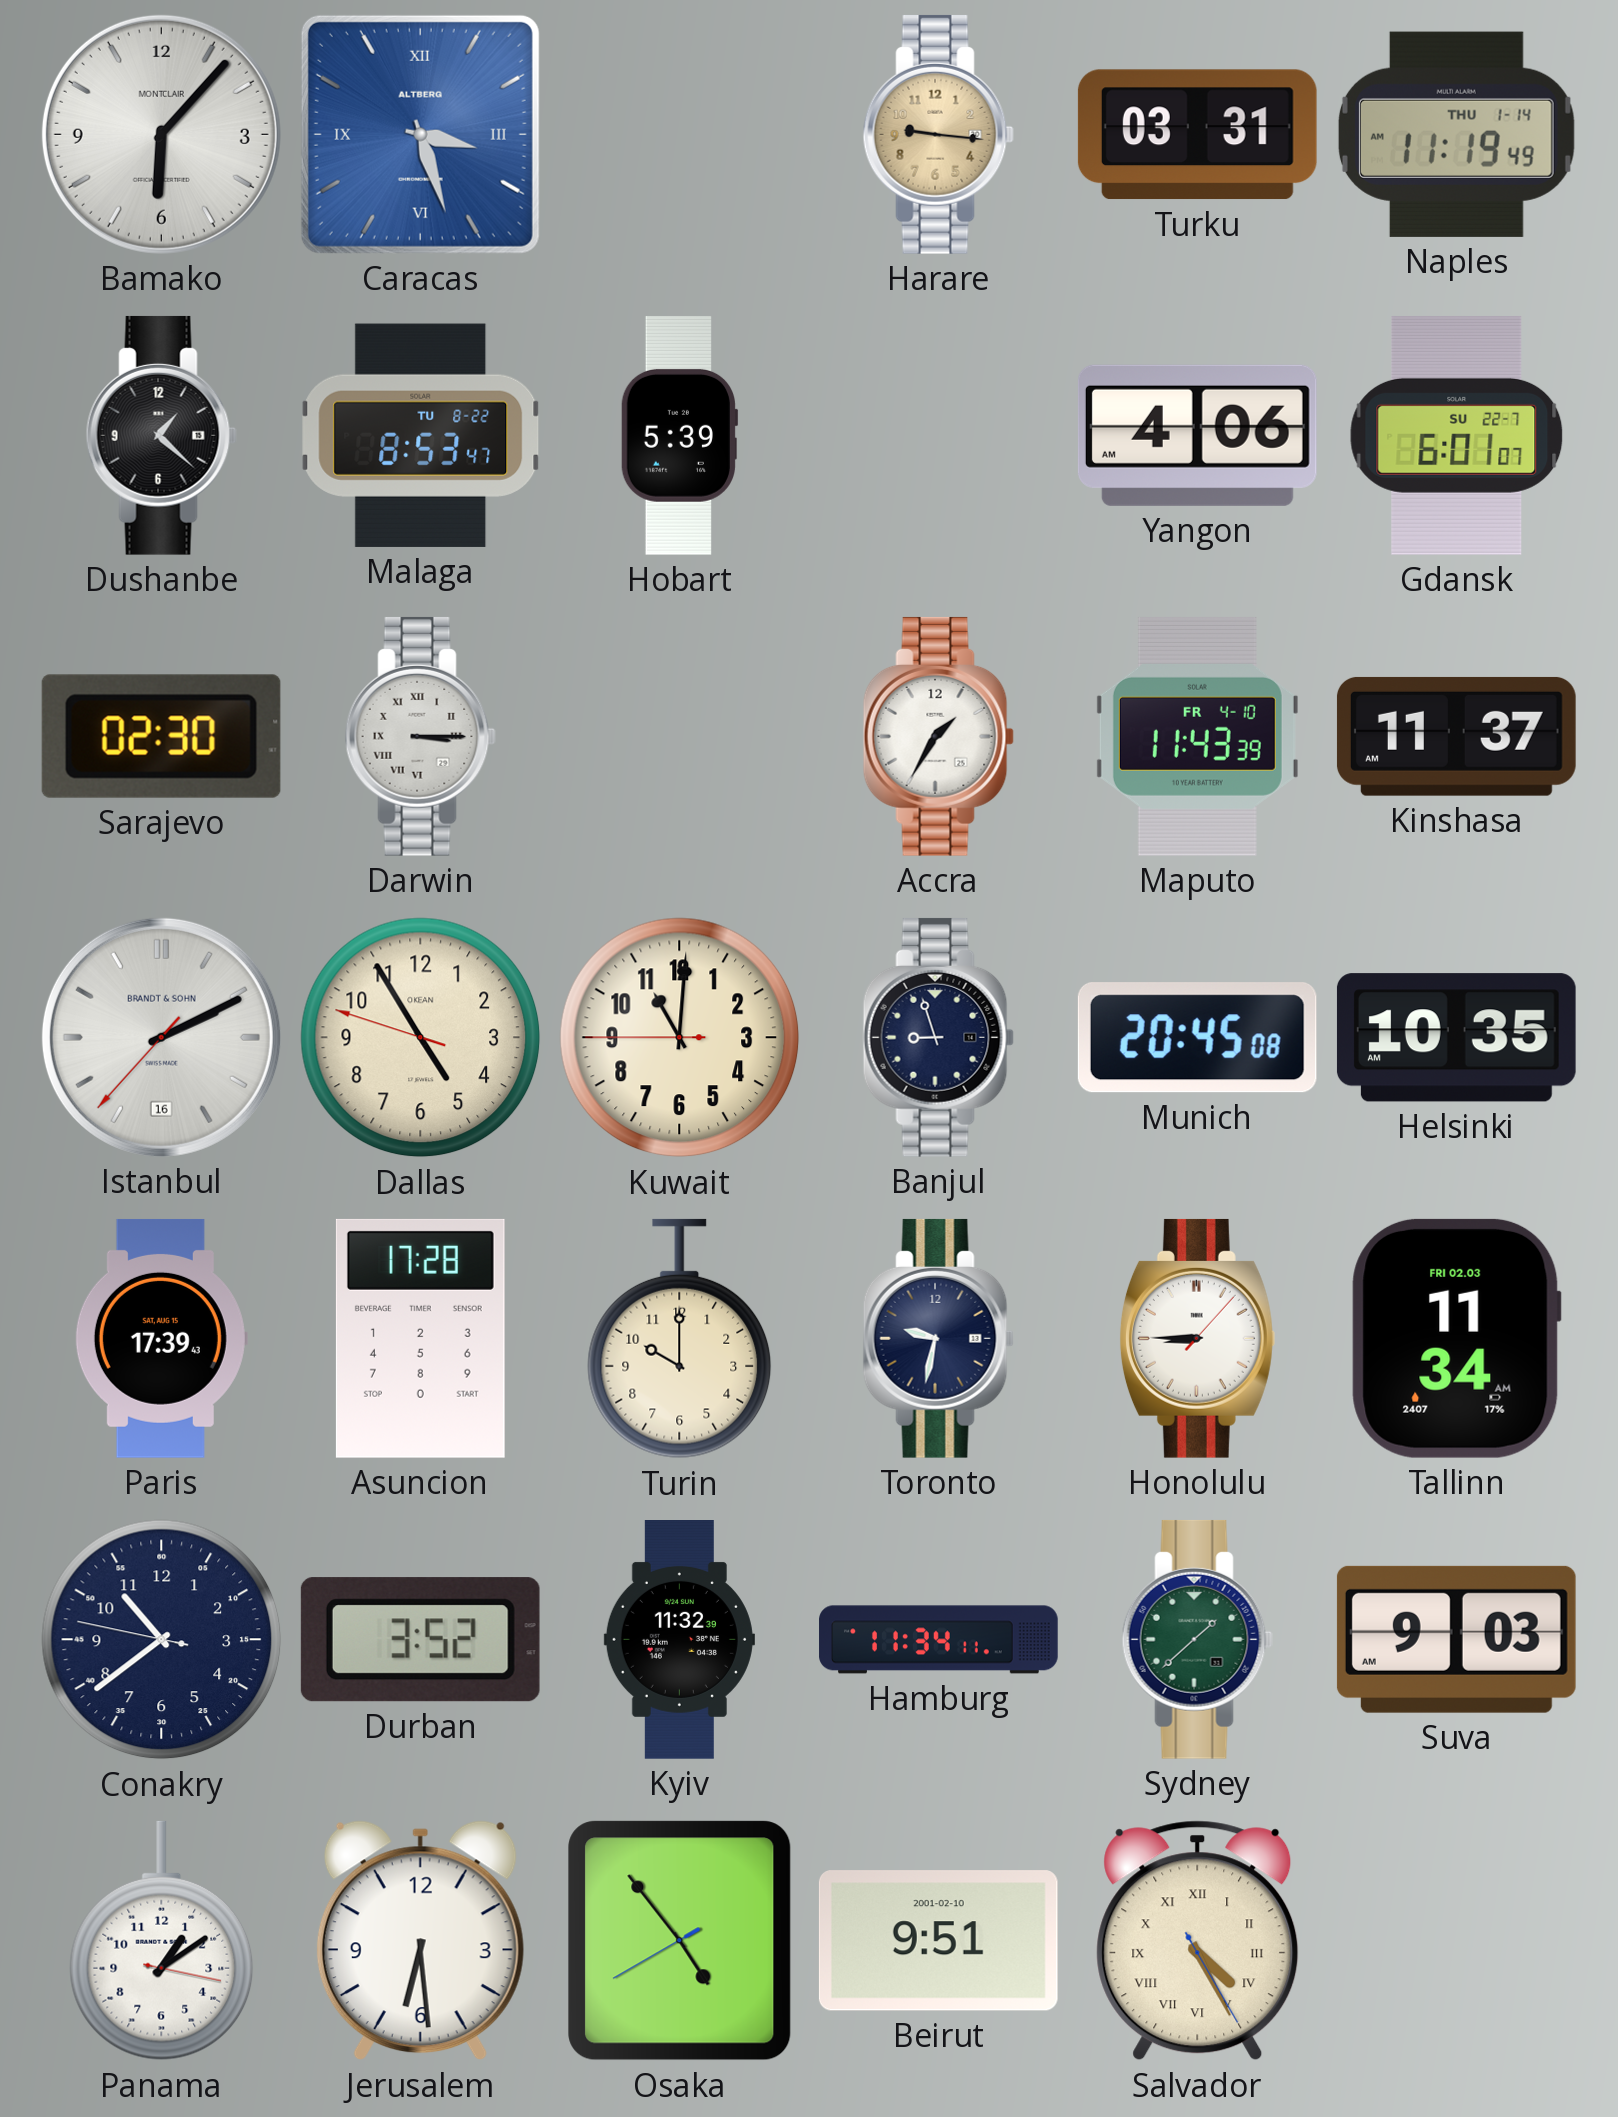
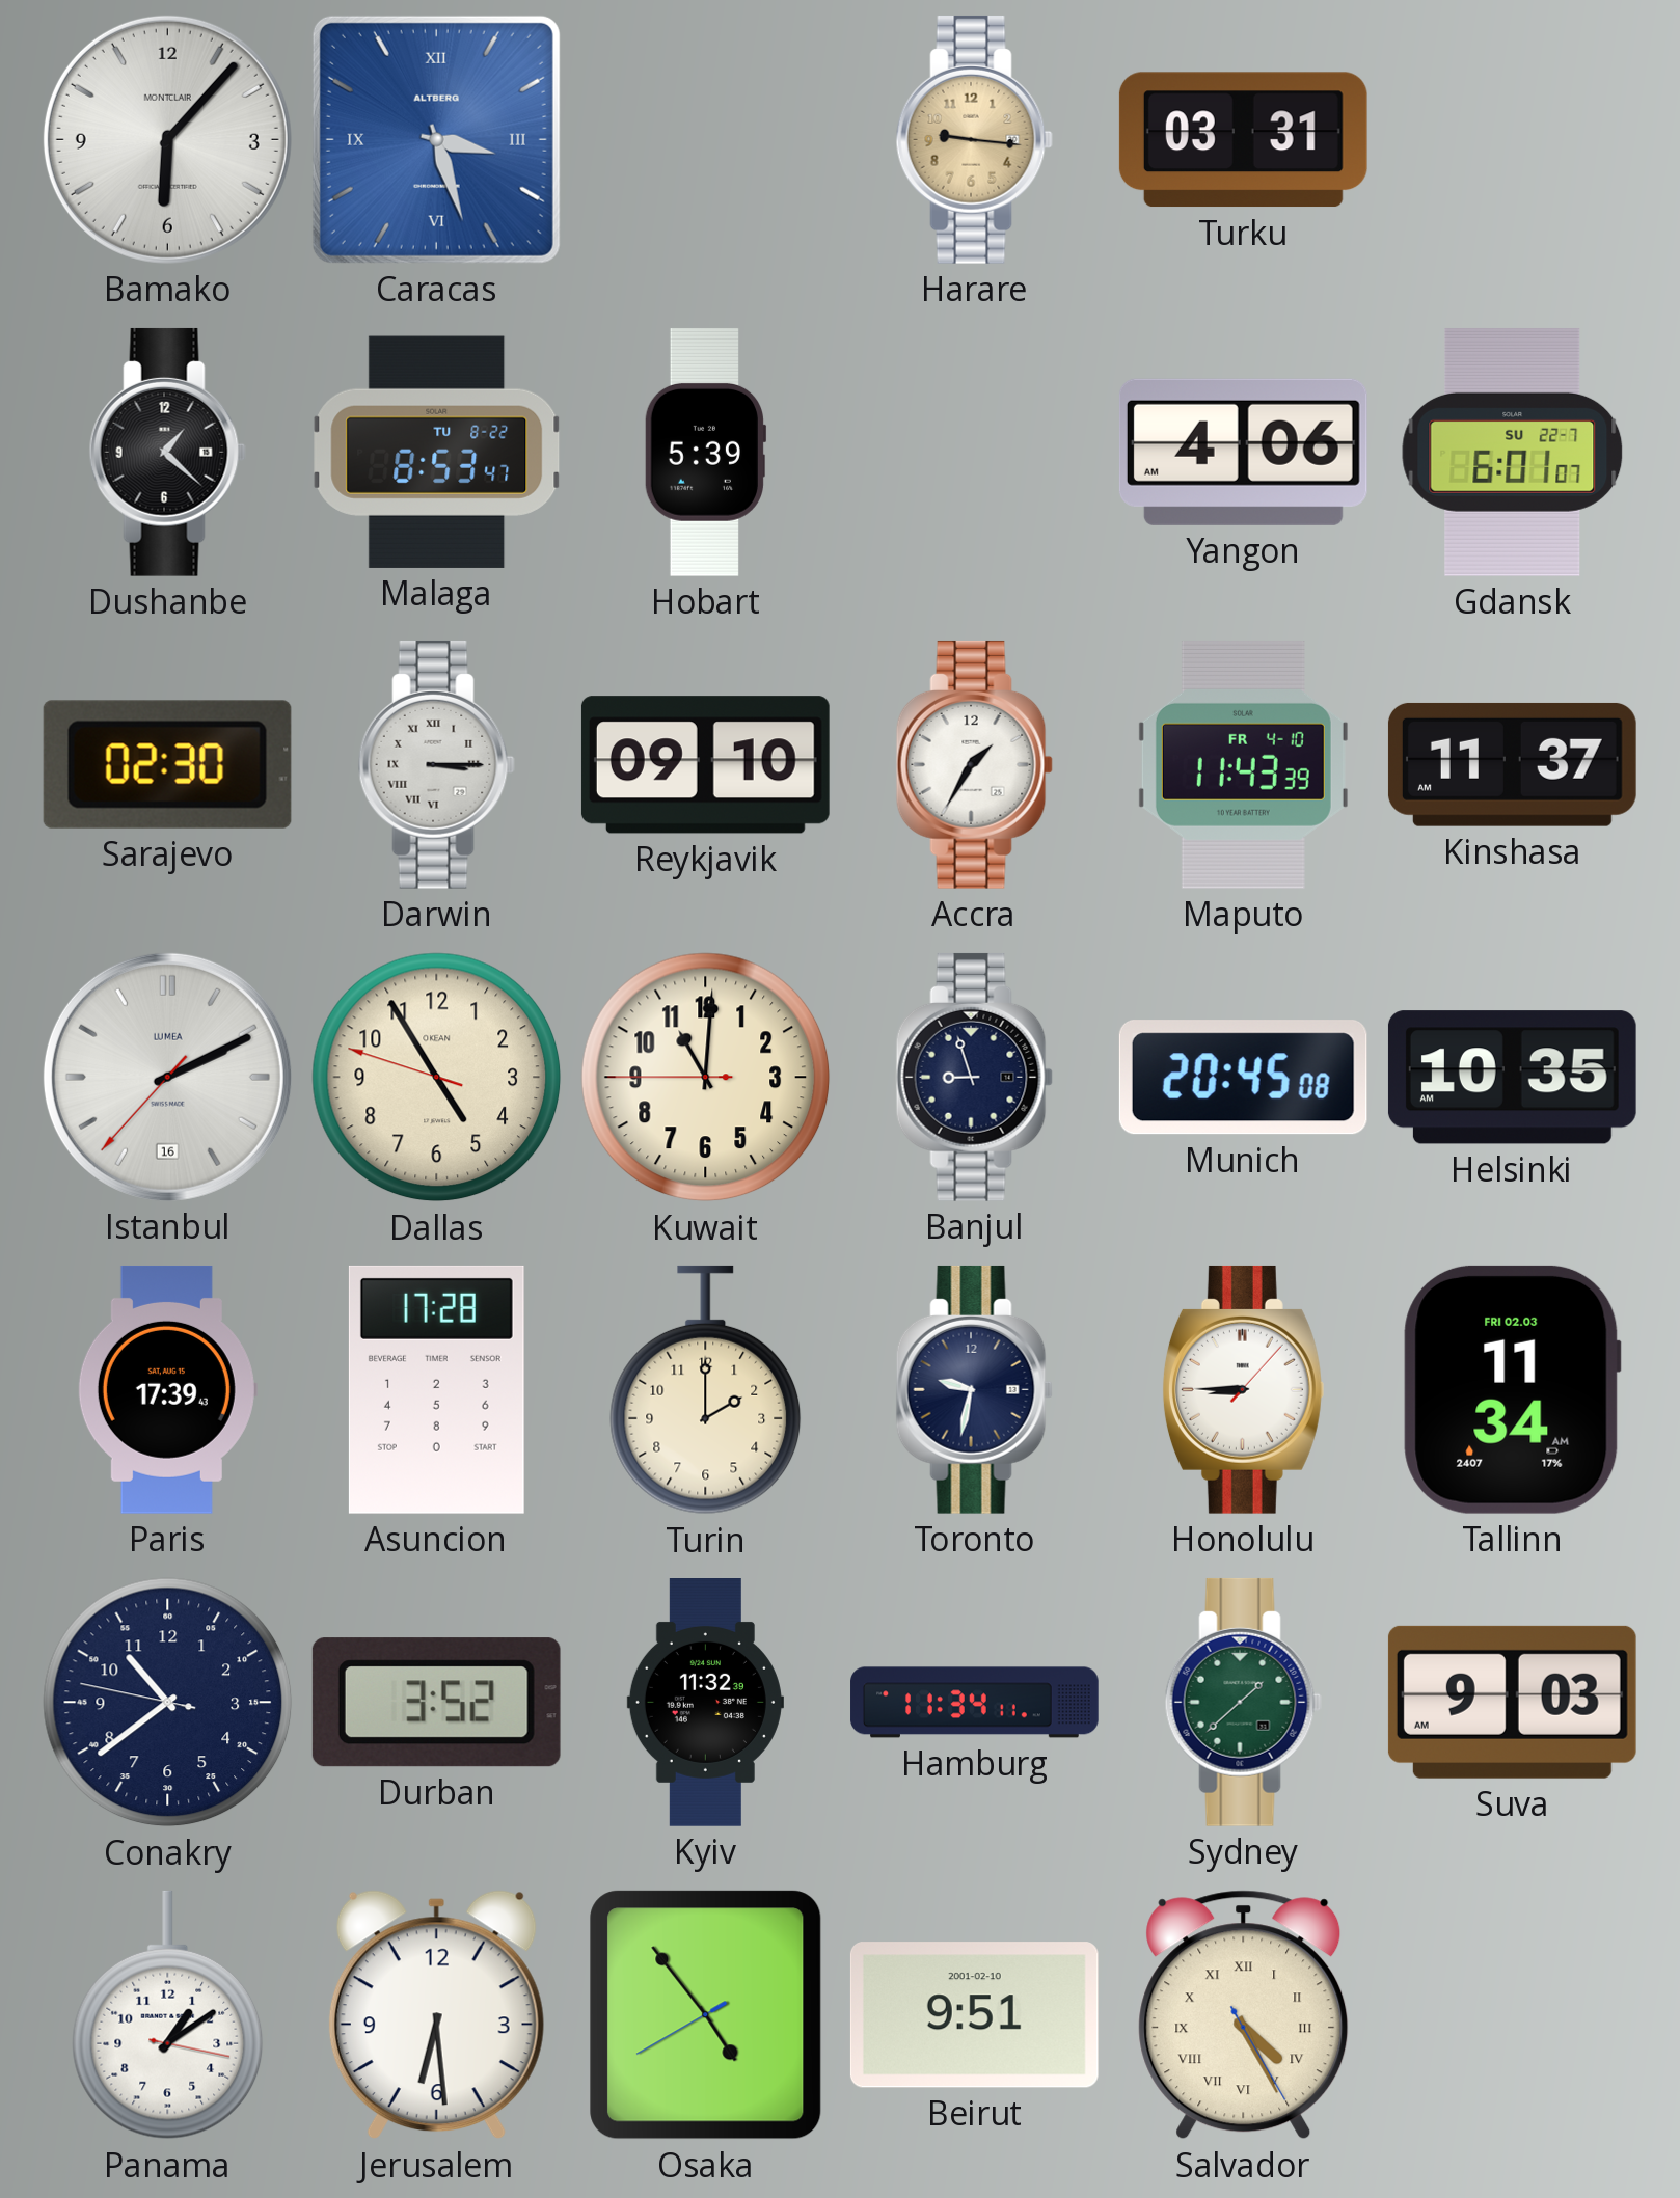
Naples: 11:19 -> none
Reykjavik: none -> 09:10
Istanbul brand: BRANDT & SOHN -> LUMEA
Turin: 10:00 -> 2:00
